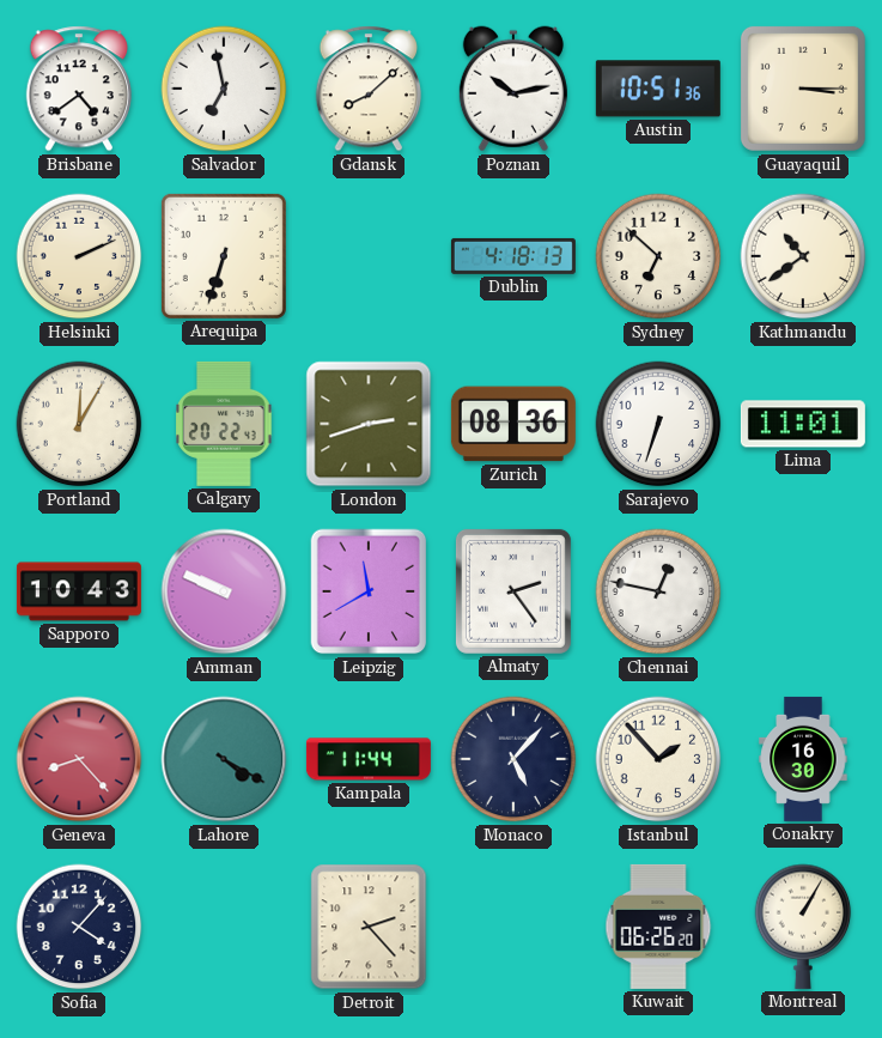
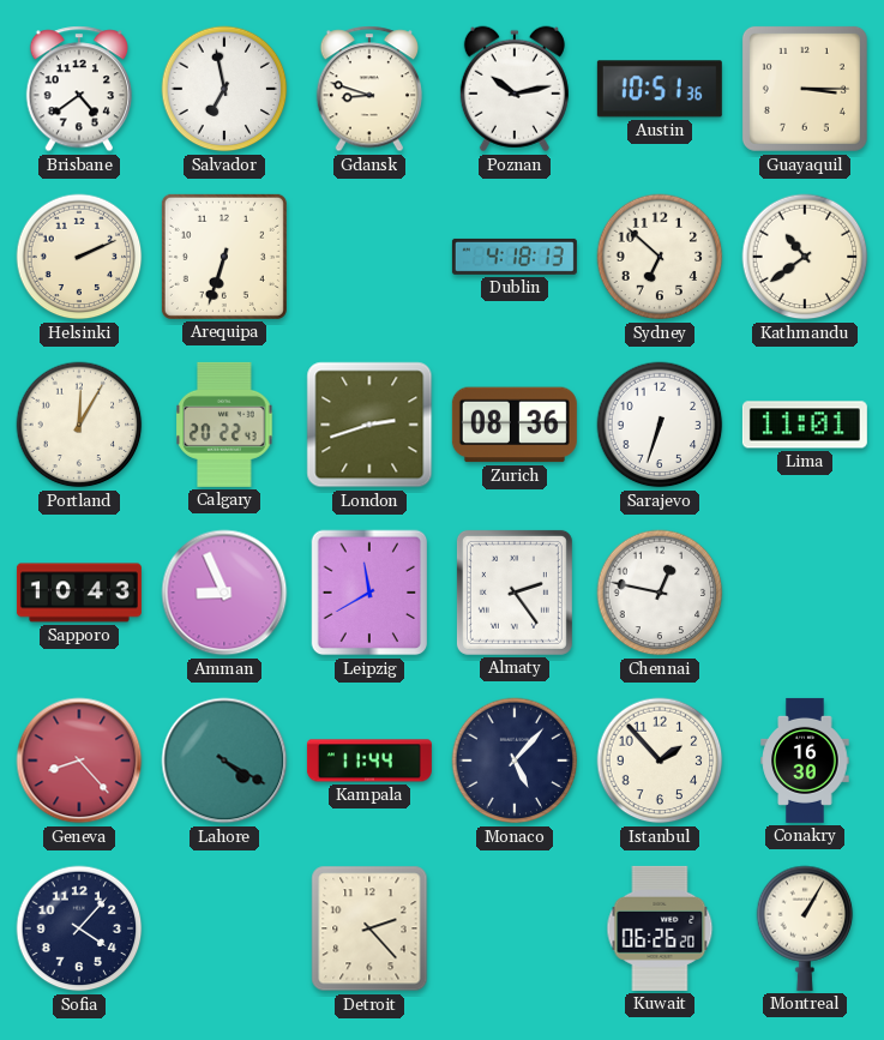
Gdansk: 8:08 -> 8:48
Amman: 9:49 -> 8:56
